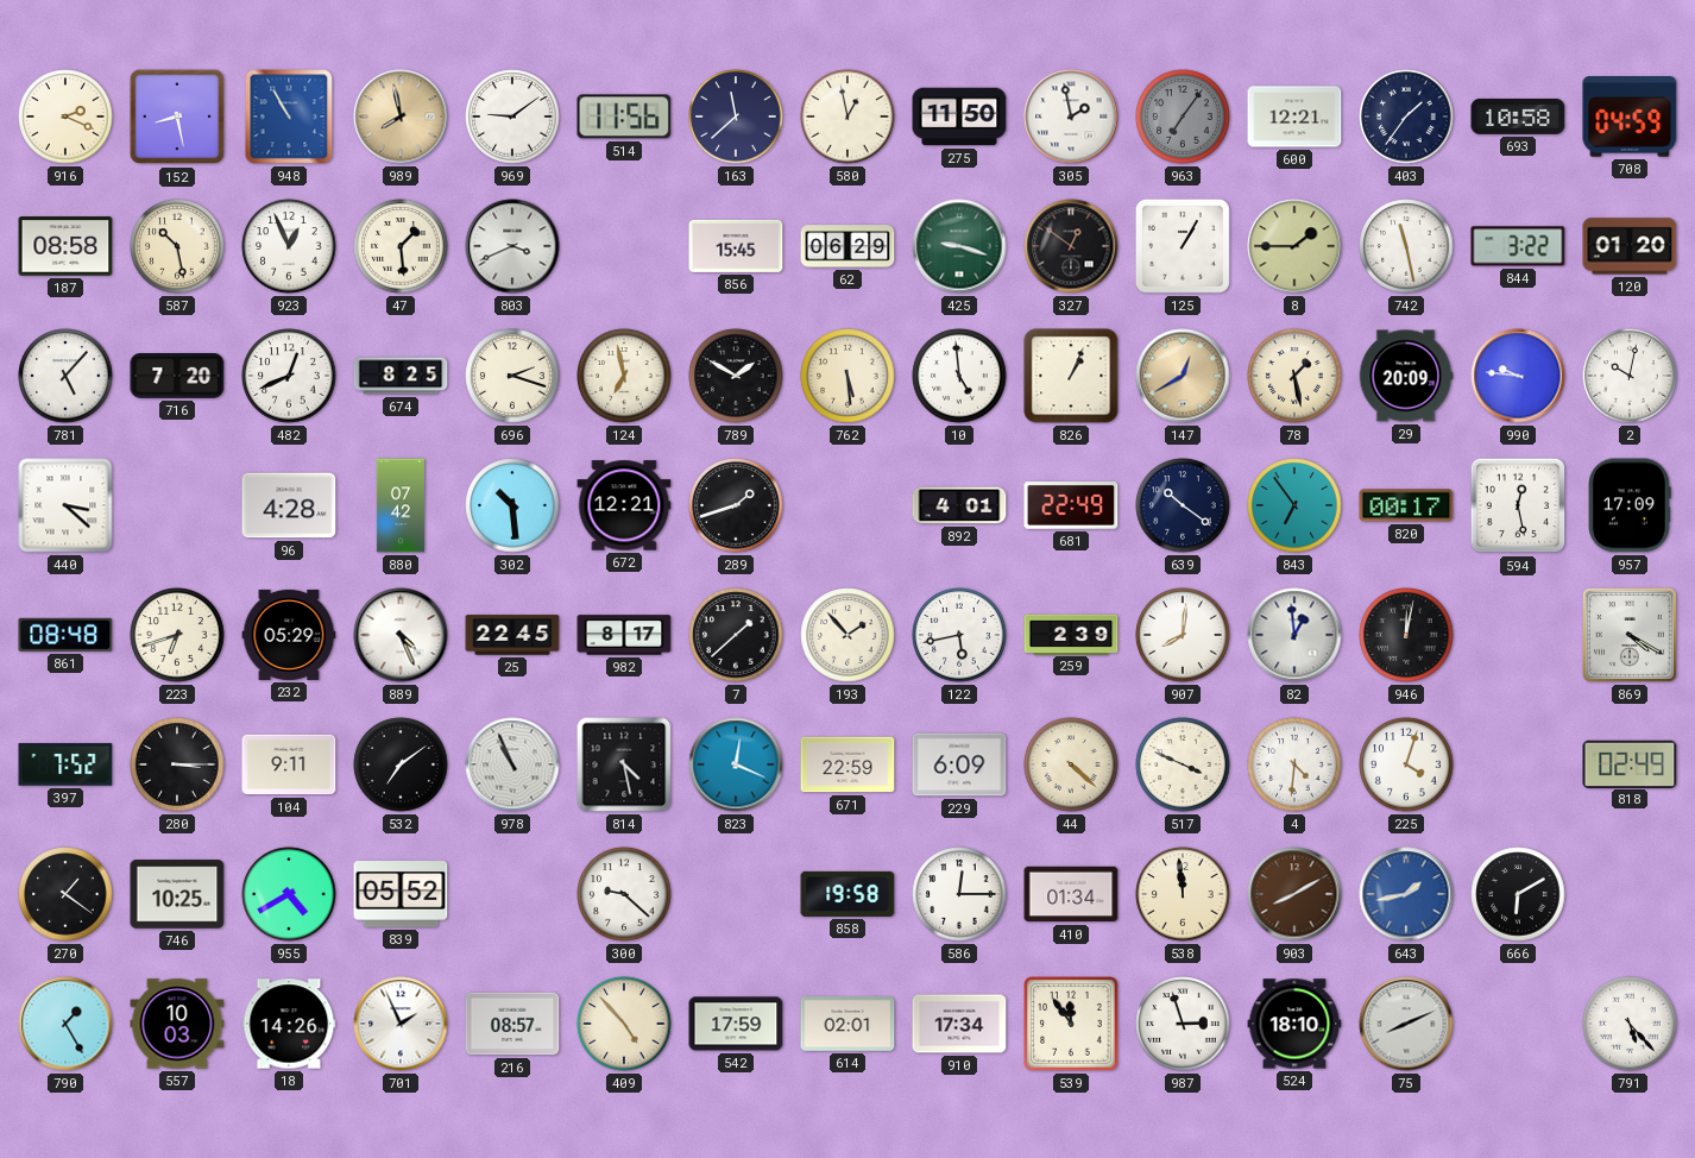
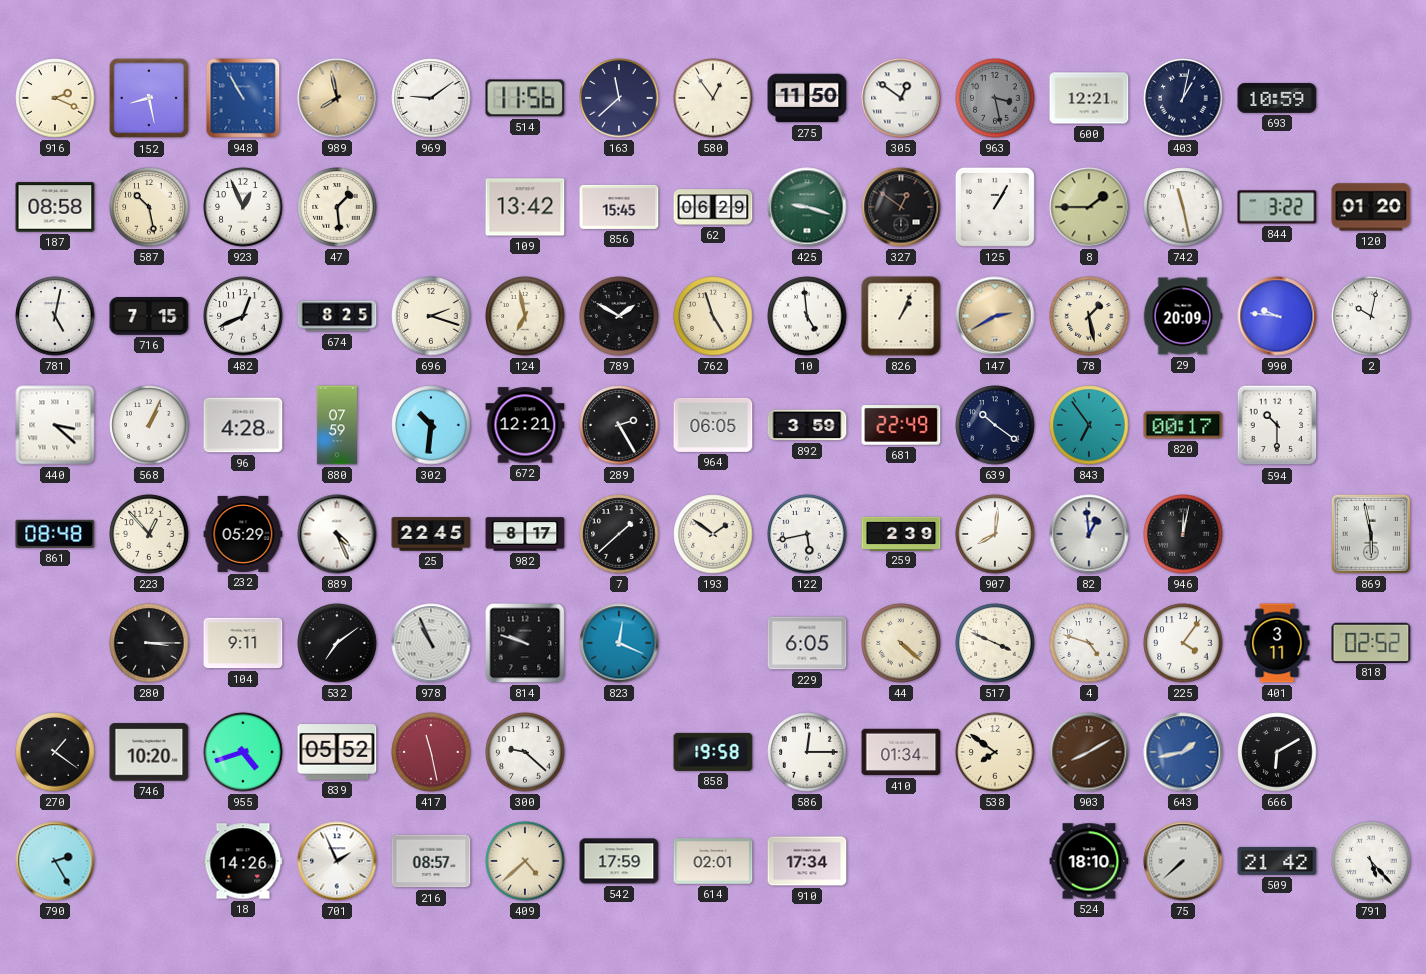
580: 12:58 -> 12:54
305: 1:58 -> 12:51
963: 7:06 -> 3:28
403: 1:36 -> 1:02
693: 10:58 -> 10:59
708: 04:59 -> none
803: 3:41 -> none
109: none -> 13:42
781: 5:07 -> 5:02
716: 7:20 -> 7:15
762: 5:29 -> 4:57
147: 12:40 -> 2:40
568: none -> 1:04
880: 07:42 -> 07:59
302: 10:29 -> 10:31
289: 1:42 -> 2:25
964: none -> 06:05
892: 4:01 -> 3:59
594: 12:28 -> 10:30
957: 17:09 -> none
223: 6:42 -> 12:53
193: 1:53 -> 1:51
869: 4:20 -> 5:58
397: 7:52 -> none
814: 4:28 -> 9:48
671: 22:59 -> none
229: 6:09 -> 6:05
4: 4:31 -> 4:48
225: 4:03 -> 4:06
401: none -> 3:11
818: 02:49 -> 02:52
746: 10:25 -> 10:20
955: 4:40 -> 4:42
417: none -> 11:28
538: 11:59 -> 7:51
790: 1:25 -> 2:25
557: 10:03 -> none
409: 4:53 -> 4:38
539: 11:54 -> none
987: 2:57 -> none
75: 8:11 -> 7:38
509: none -> 21:42
